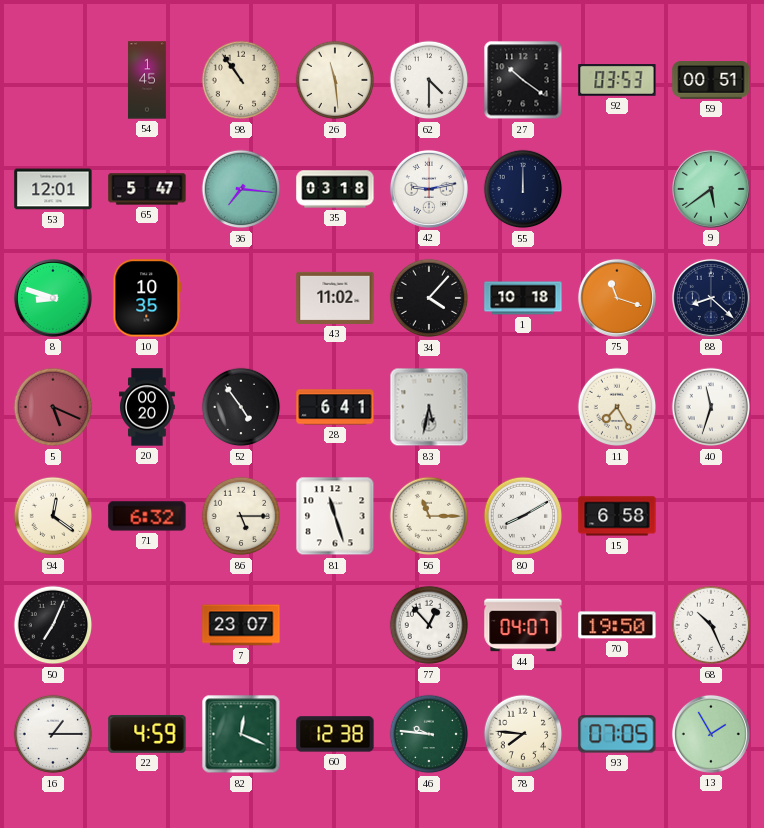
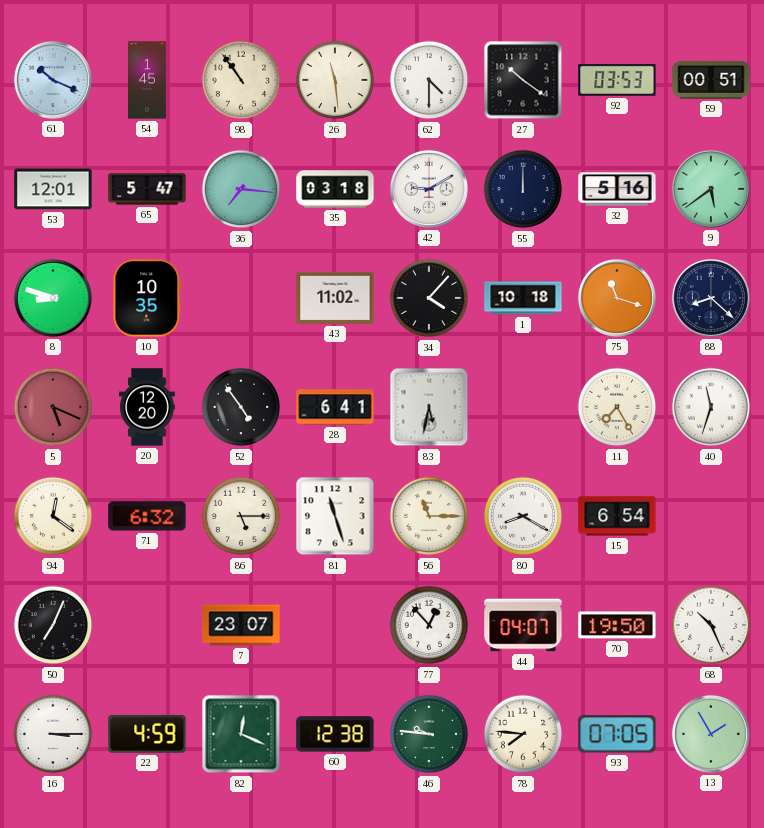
61: none -> 10:19
42: 9:13 -> 9:10
32: none -> 5:16
20: 00:20 -> 12:20
80: 8:10 -> 8:20
15: 6:58 -> 6:54
16: 1:15 -> 3:15
